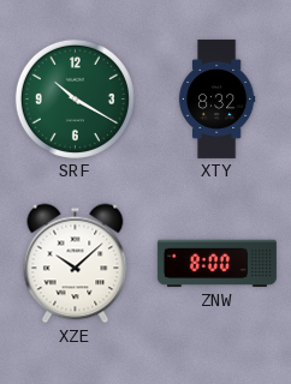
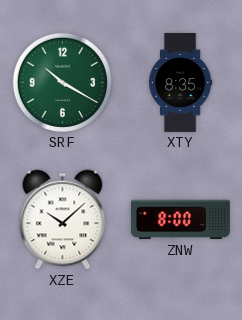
XTY: 8:32 -> 8:35
